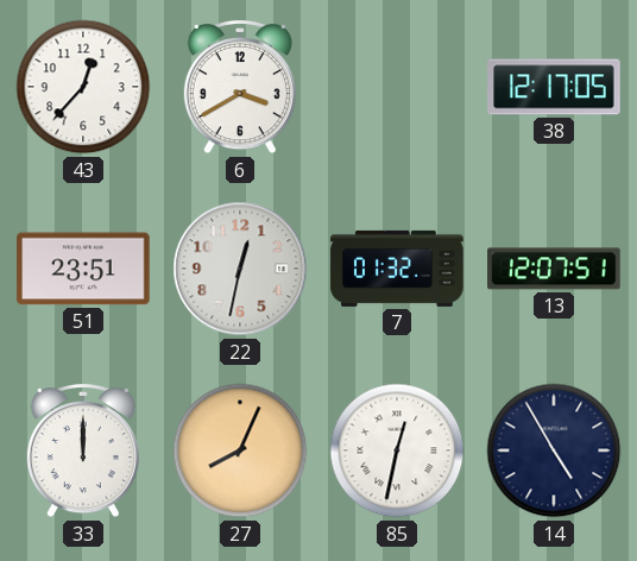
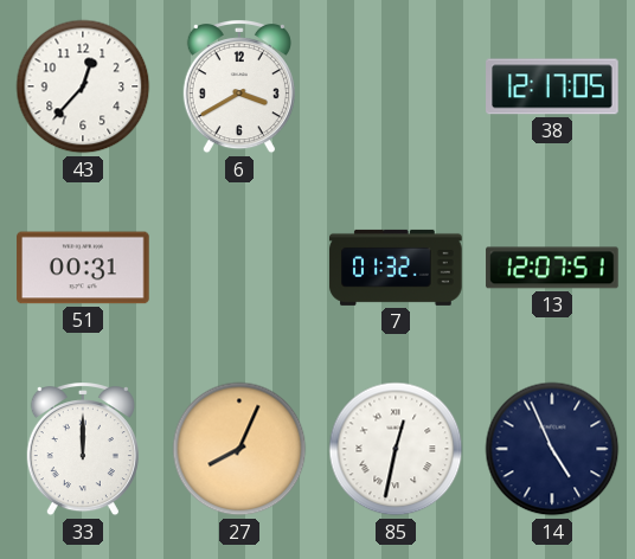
51: 23:51 -> 00:31
22: 12:32 -> none
14: 4:55 -> 4:56
